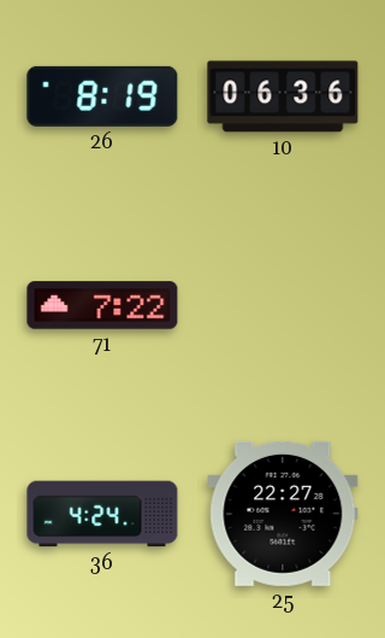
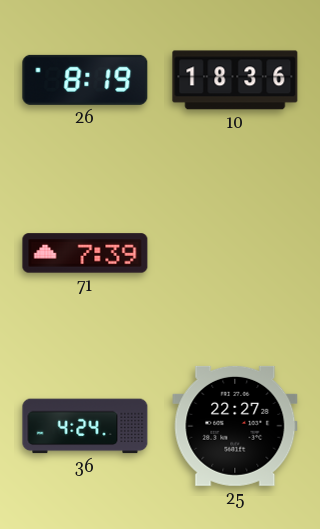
10: 06:36 -> 18:36
71: 7:22 -> 7:39
